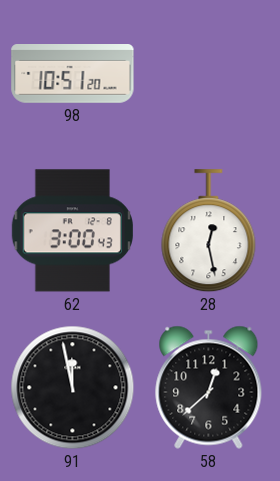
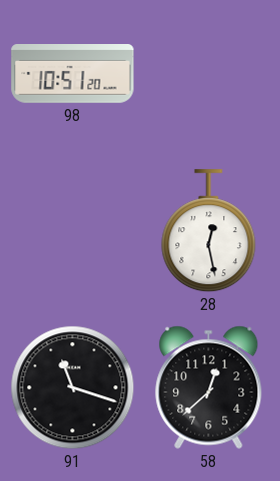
62: 3:00 -> none
91: 11:58 -> 11:18
